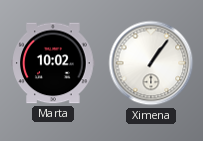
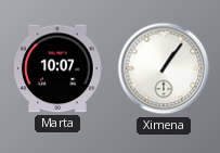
Marta: 10:02 -> 10:07
